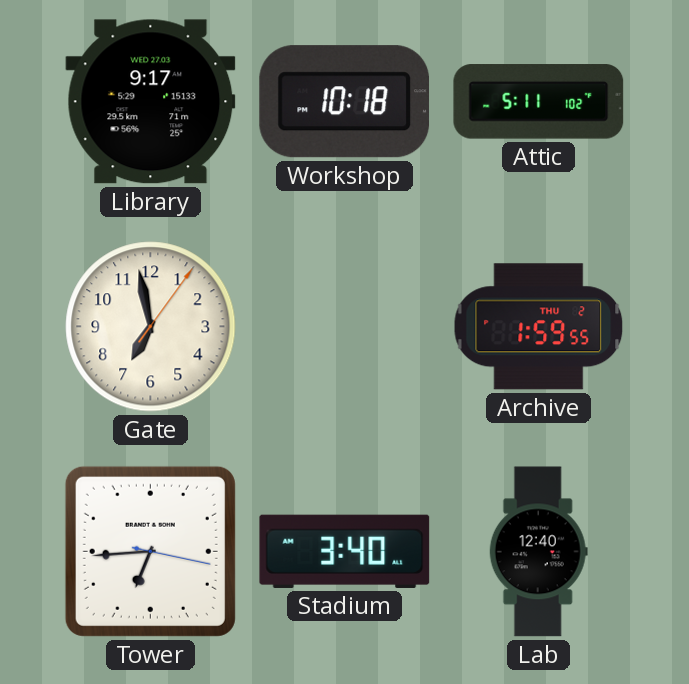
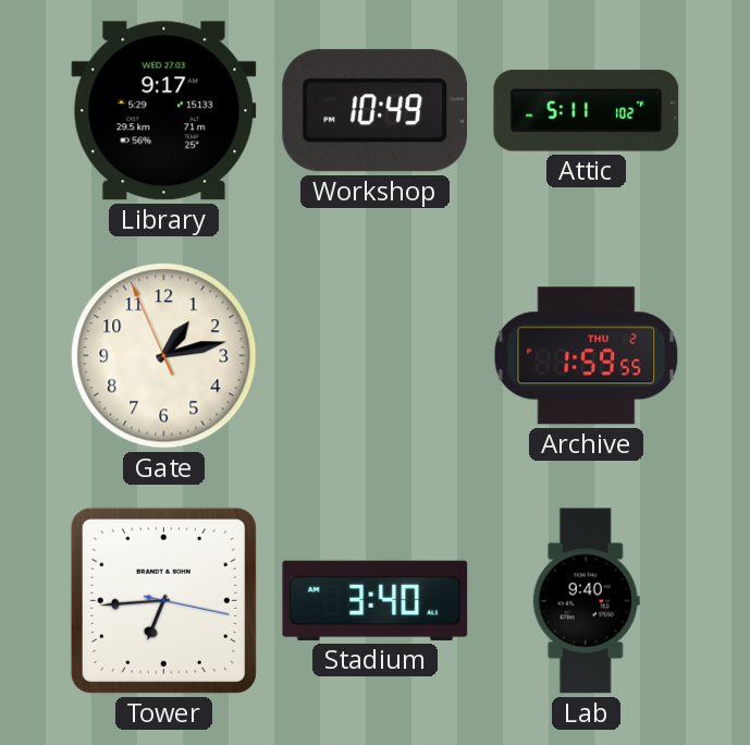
Workshop: 10:18 -> 10:49
Gate: 6:58 -> 1:12
Lab: 12:40 -> 9:40
